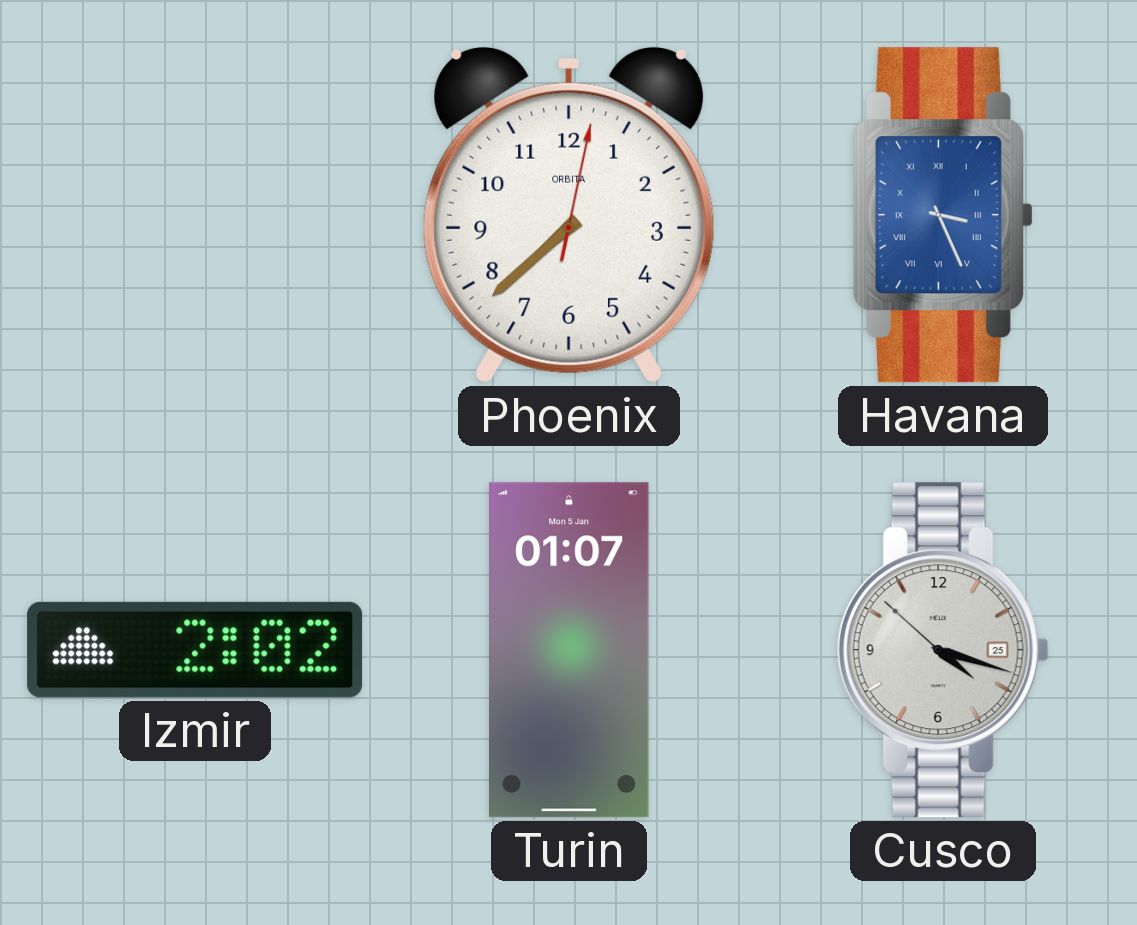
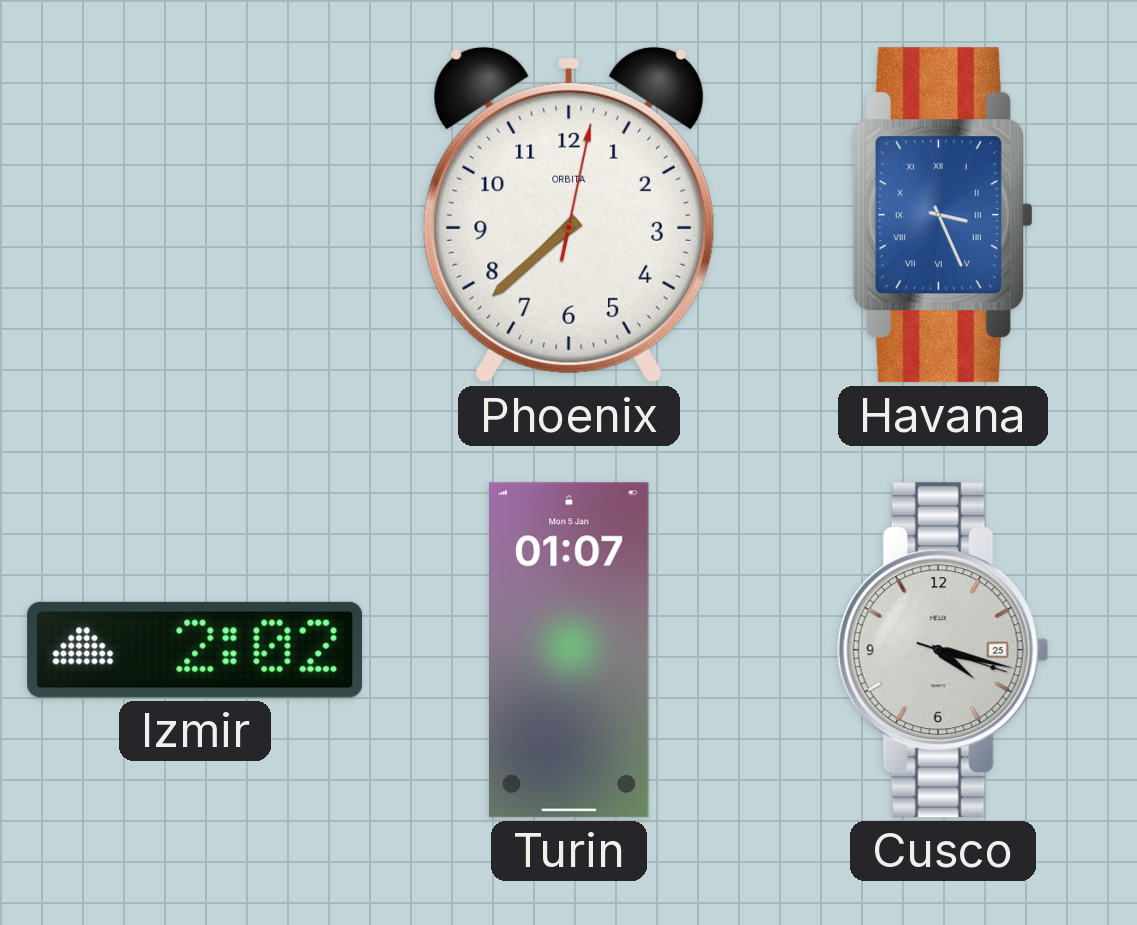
Cusco: 4:17:52 -> 4:17:18
